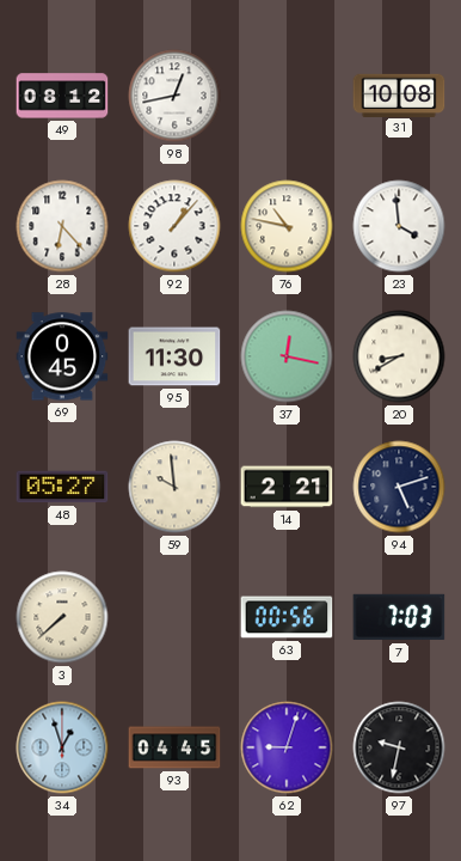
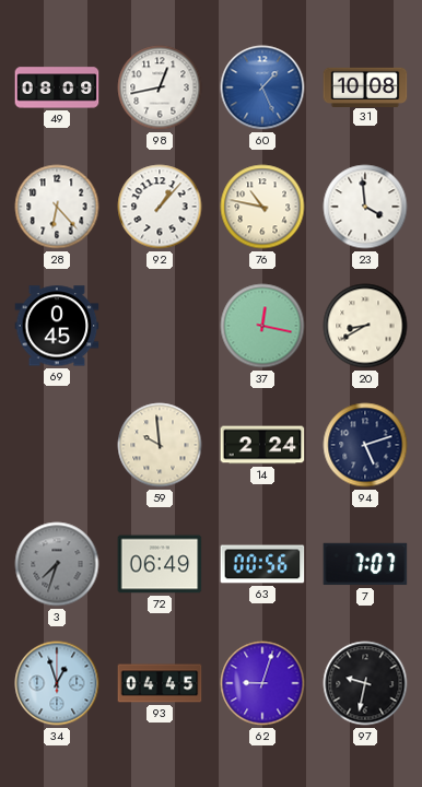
49: 08:12 -> 08:09
60: none -> 1:26
95: 11:30 -> none
48: 05:27 -> none
14: 2:21 -> 2:24
3: 7:38 -> 7:33
3 dial: cream -> grey
72: none -> 06:49
7: 7:03 -> 7:07
